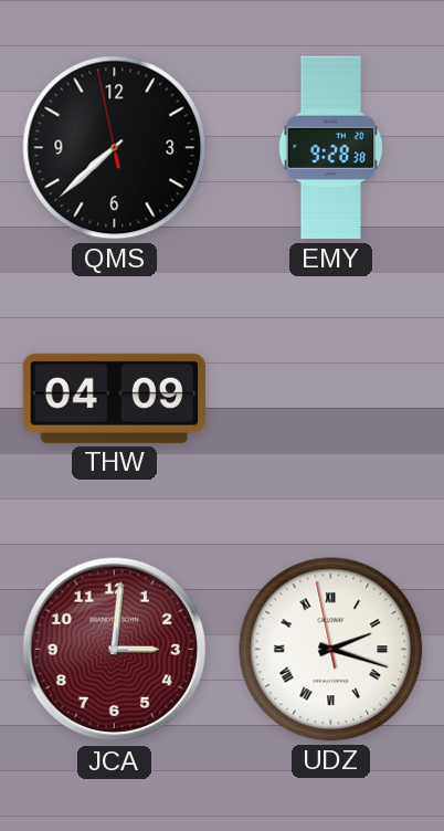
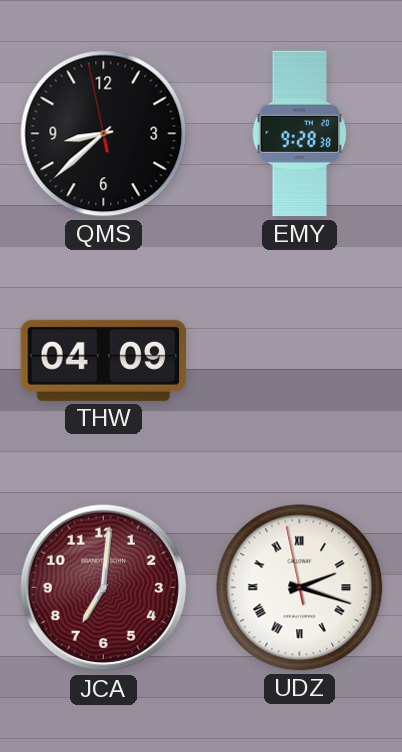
QMS: 7:37 -> 8:37
JCA: 3:01 -> 7:01
